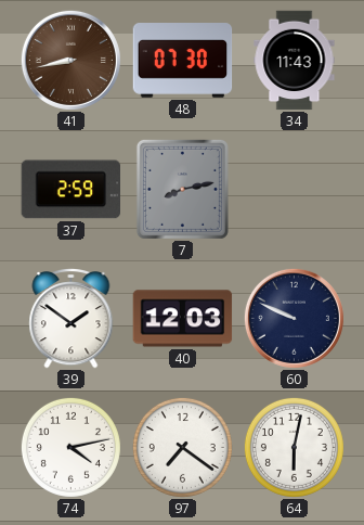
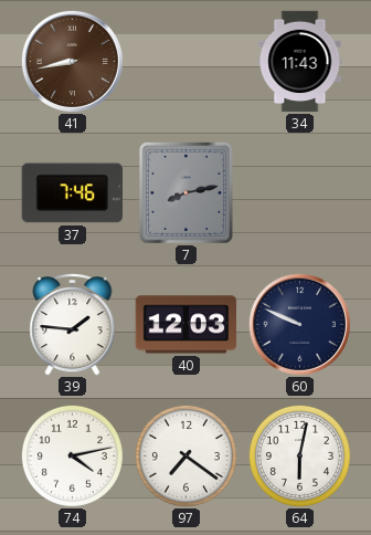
48: 07:30 -> none
37: 2:59 -> 7:46
39: 1:51 -> 1:46
